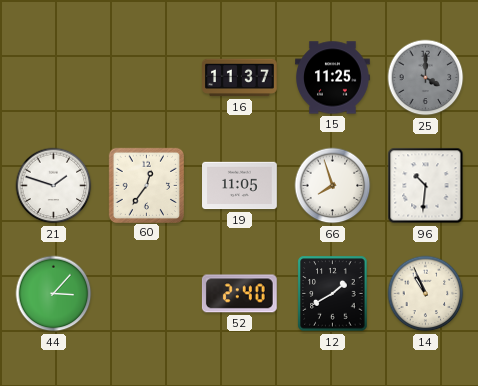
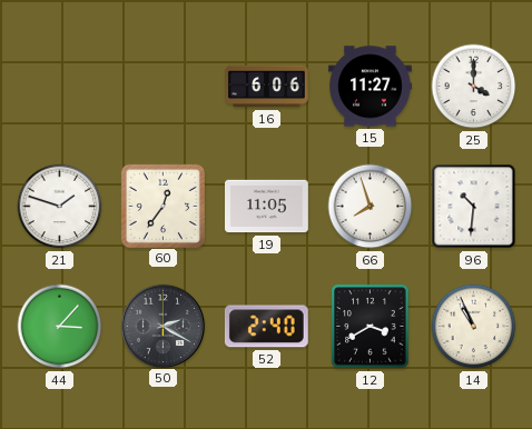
16: 11:37 -> 6:06
15: 11:25 -> 11:27
25 dial: grey -> white
50: none -> 2:20
12: 1:40 -> 3:40
